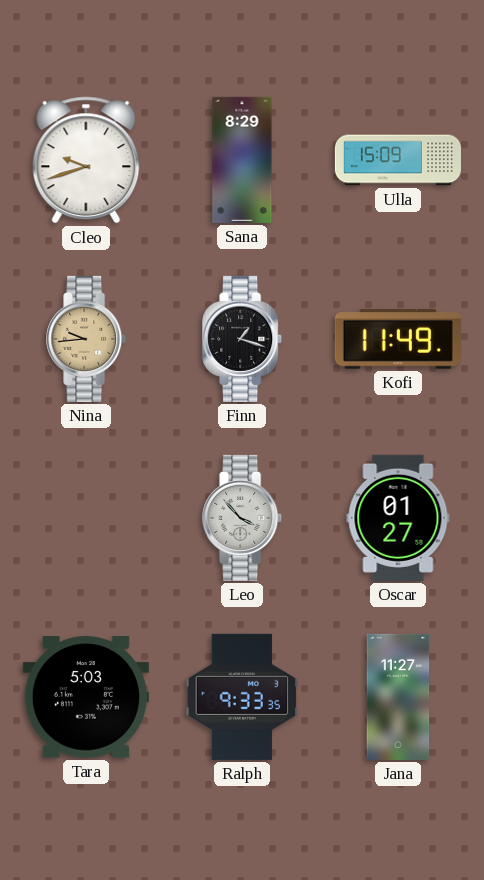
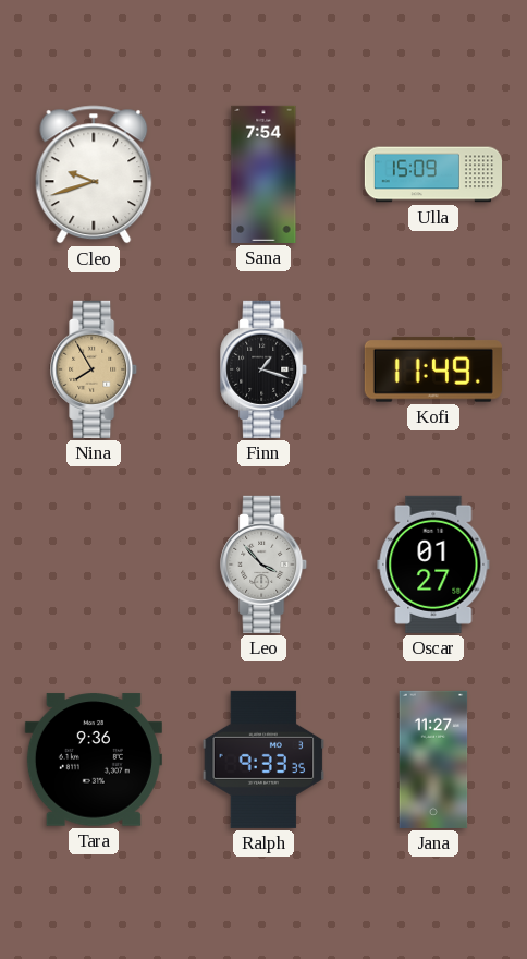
Sana: 8:29 -> 7:54
Nina: 9:44 -> 7:55
Tara: 5:03 -> 9:36
